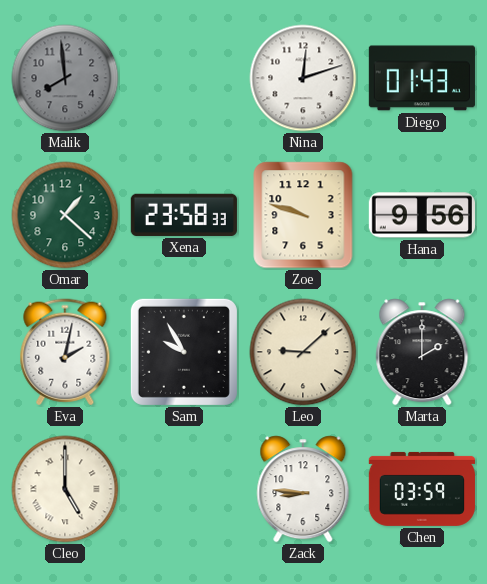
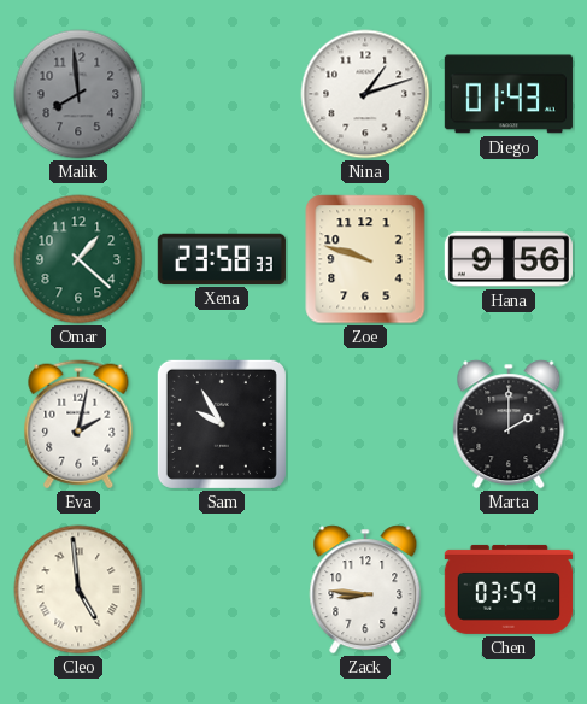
Nina: 12:12 -> 1:12
Leo: 9:08 -> none
Cleo: 5:00 -> 4:59
